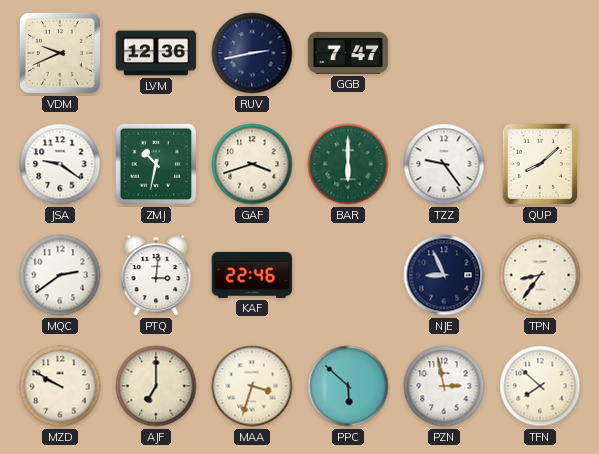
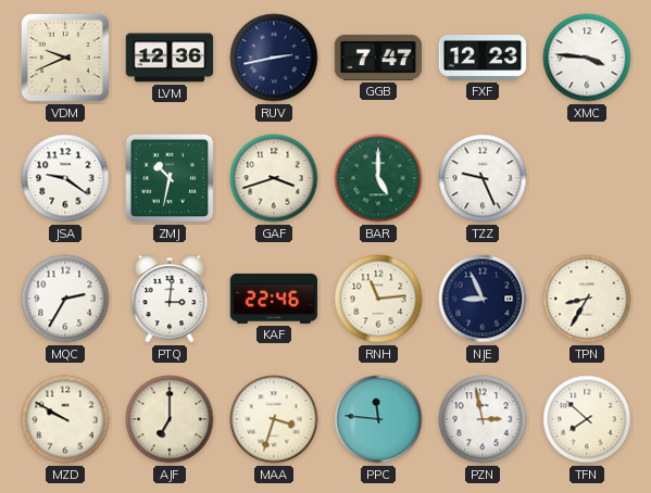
FXF: none -> 12:23
XMC: none -> 3:46
BAR: 6:00 -> 5:00
TZZ: 9:24 -> 9:26
QUP: 8:08 -> none
MQC: 2:39 -> 2:35
RNH: none -> 11:14
TPN: 8:36 -> 8:35
PPC: 5:52 -> 11:46
